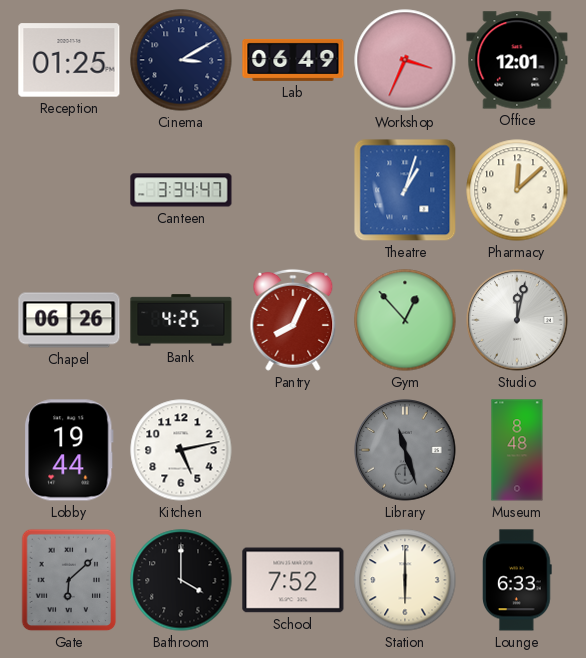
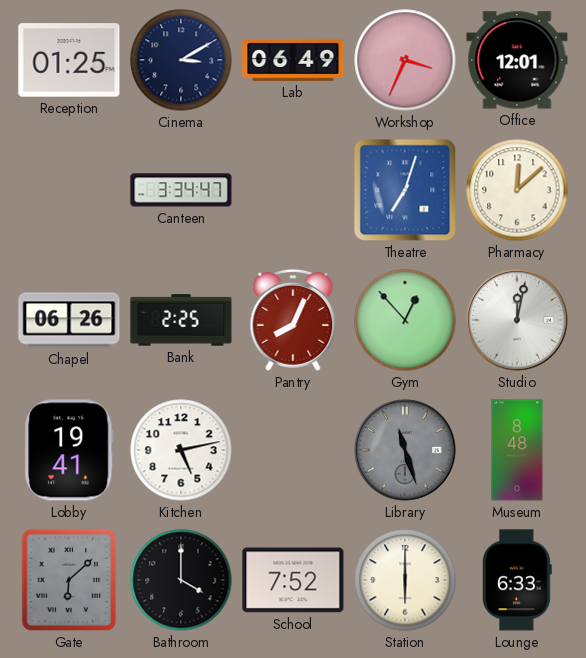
Theatre: 1:03 -> 7:03
Bank: 4:25 -> 2:25
Lobby: 19:44 -> 19:41
